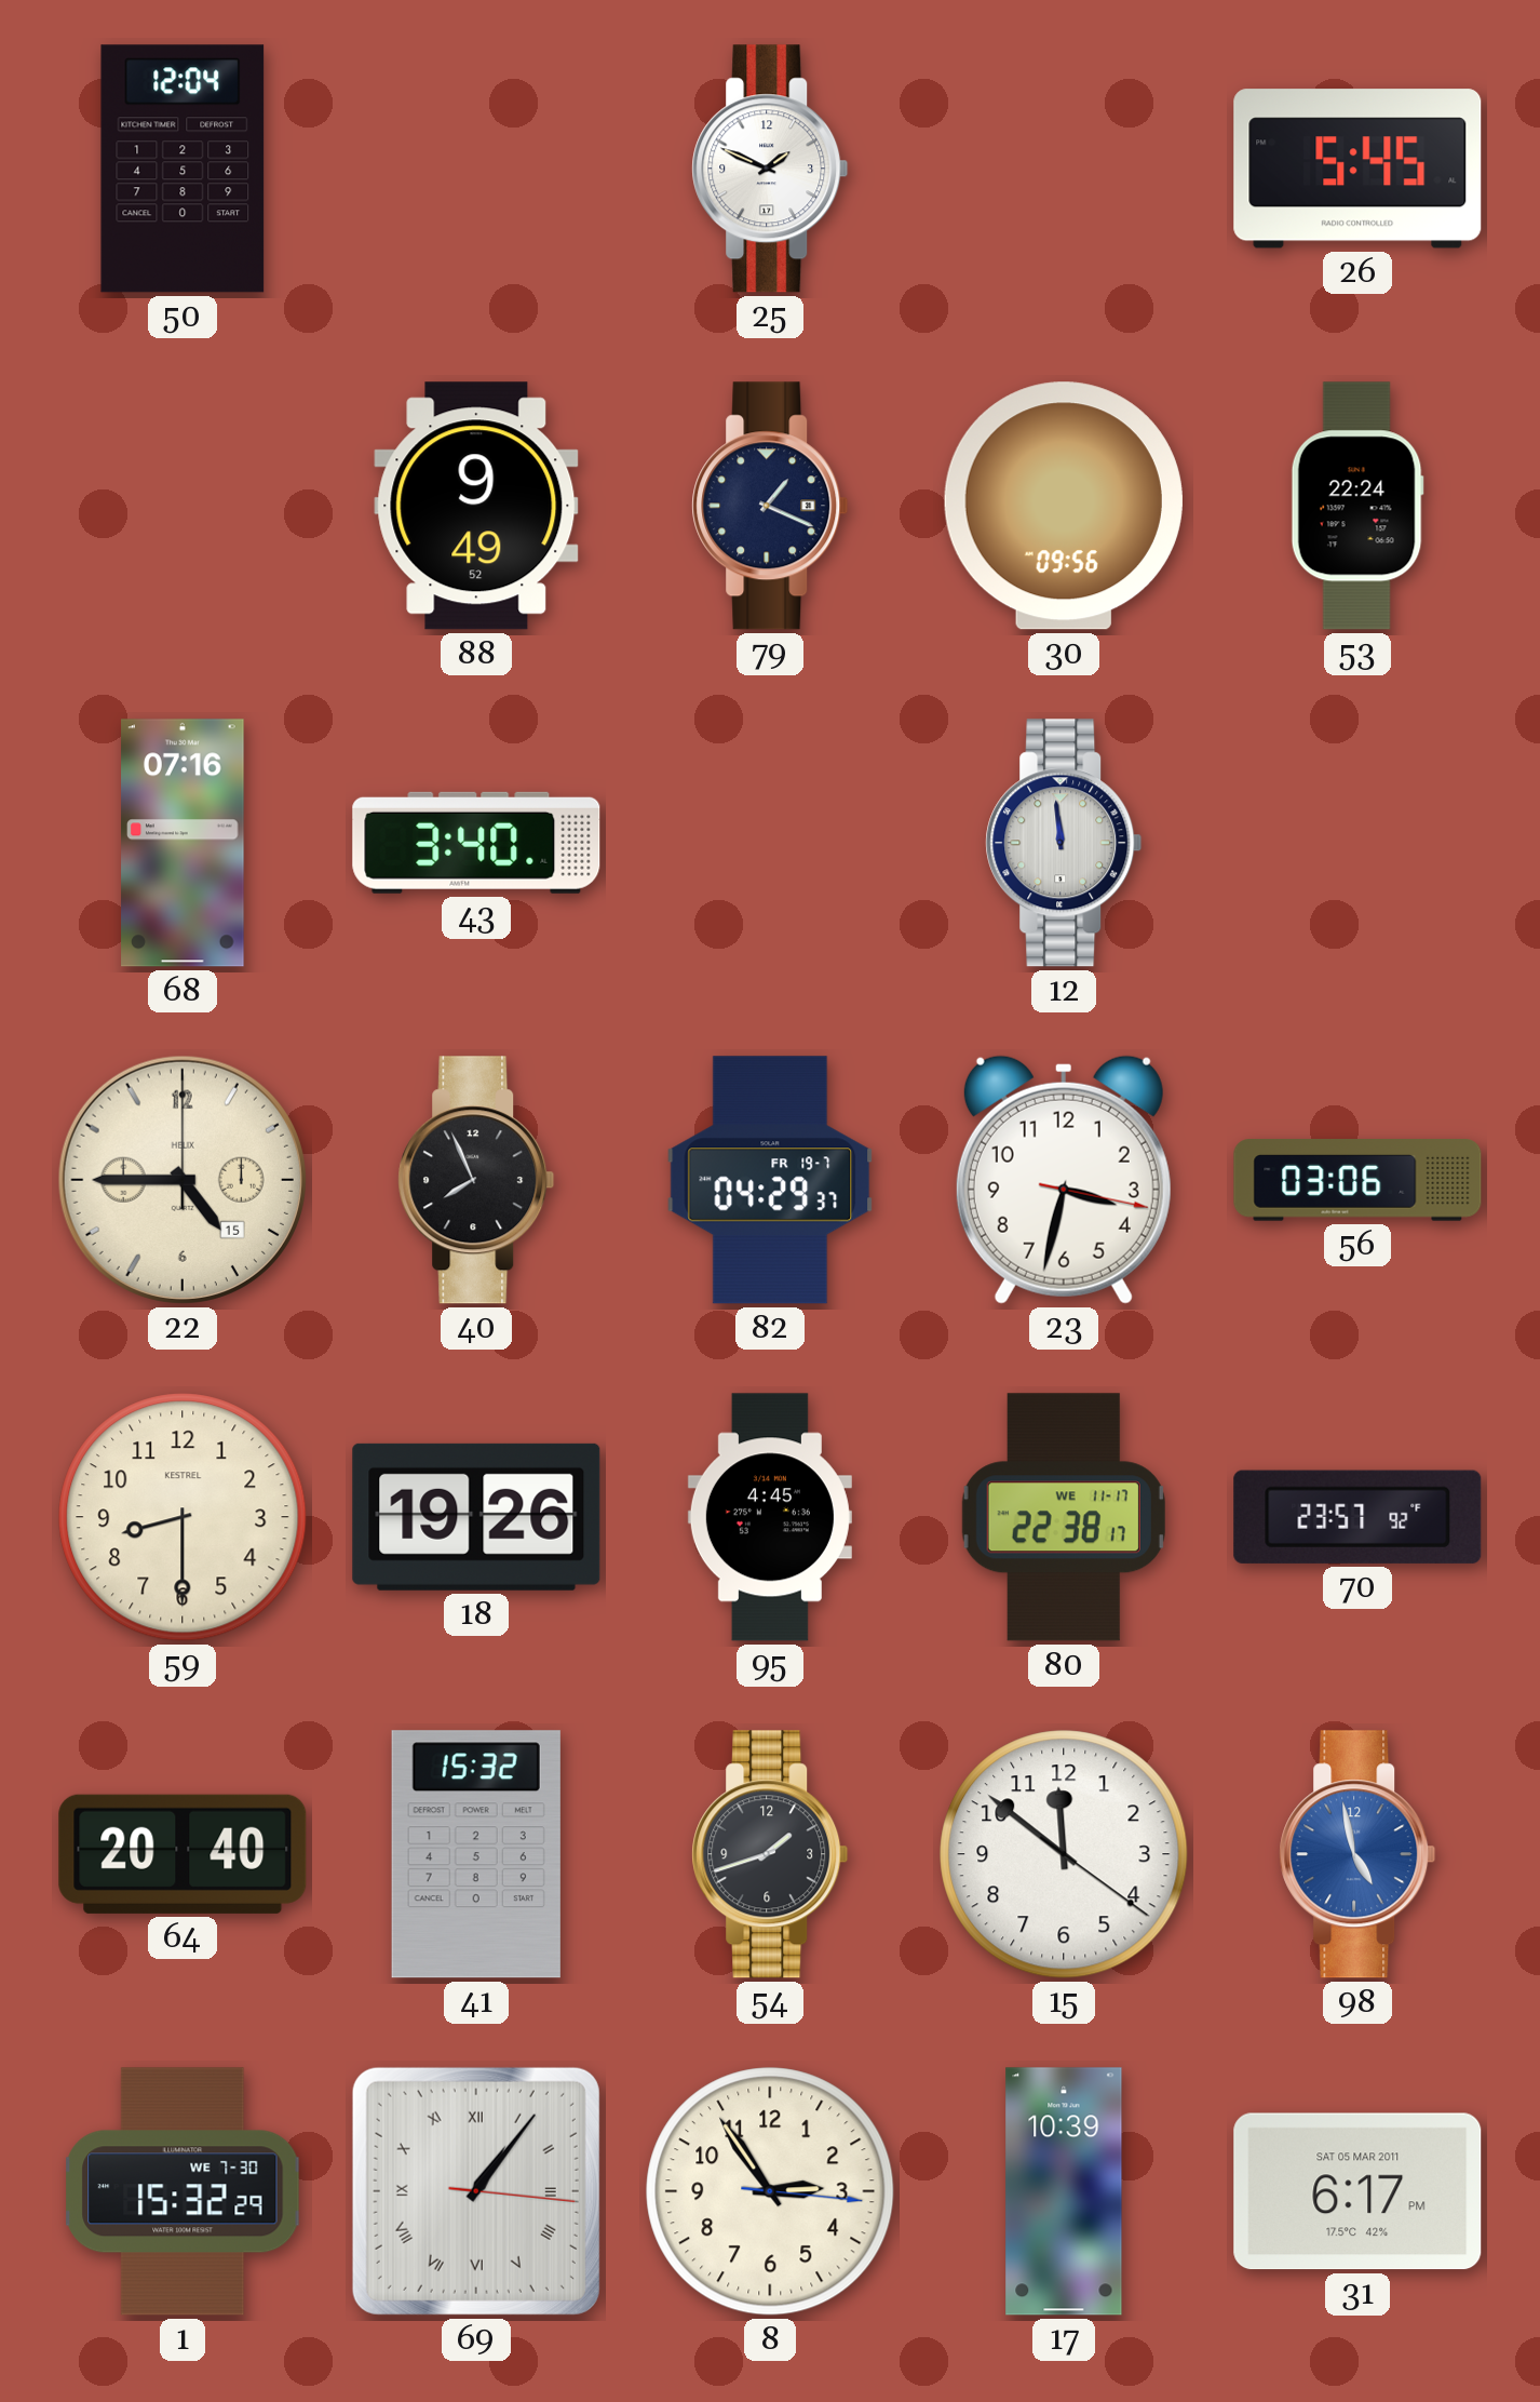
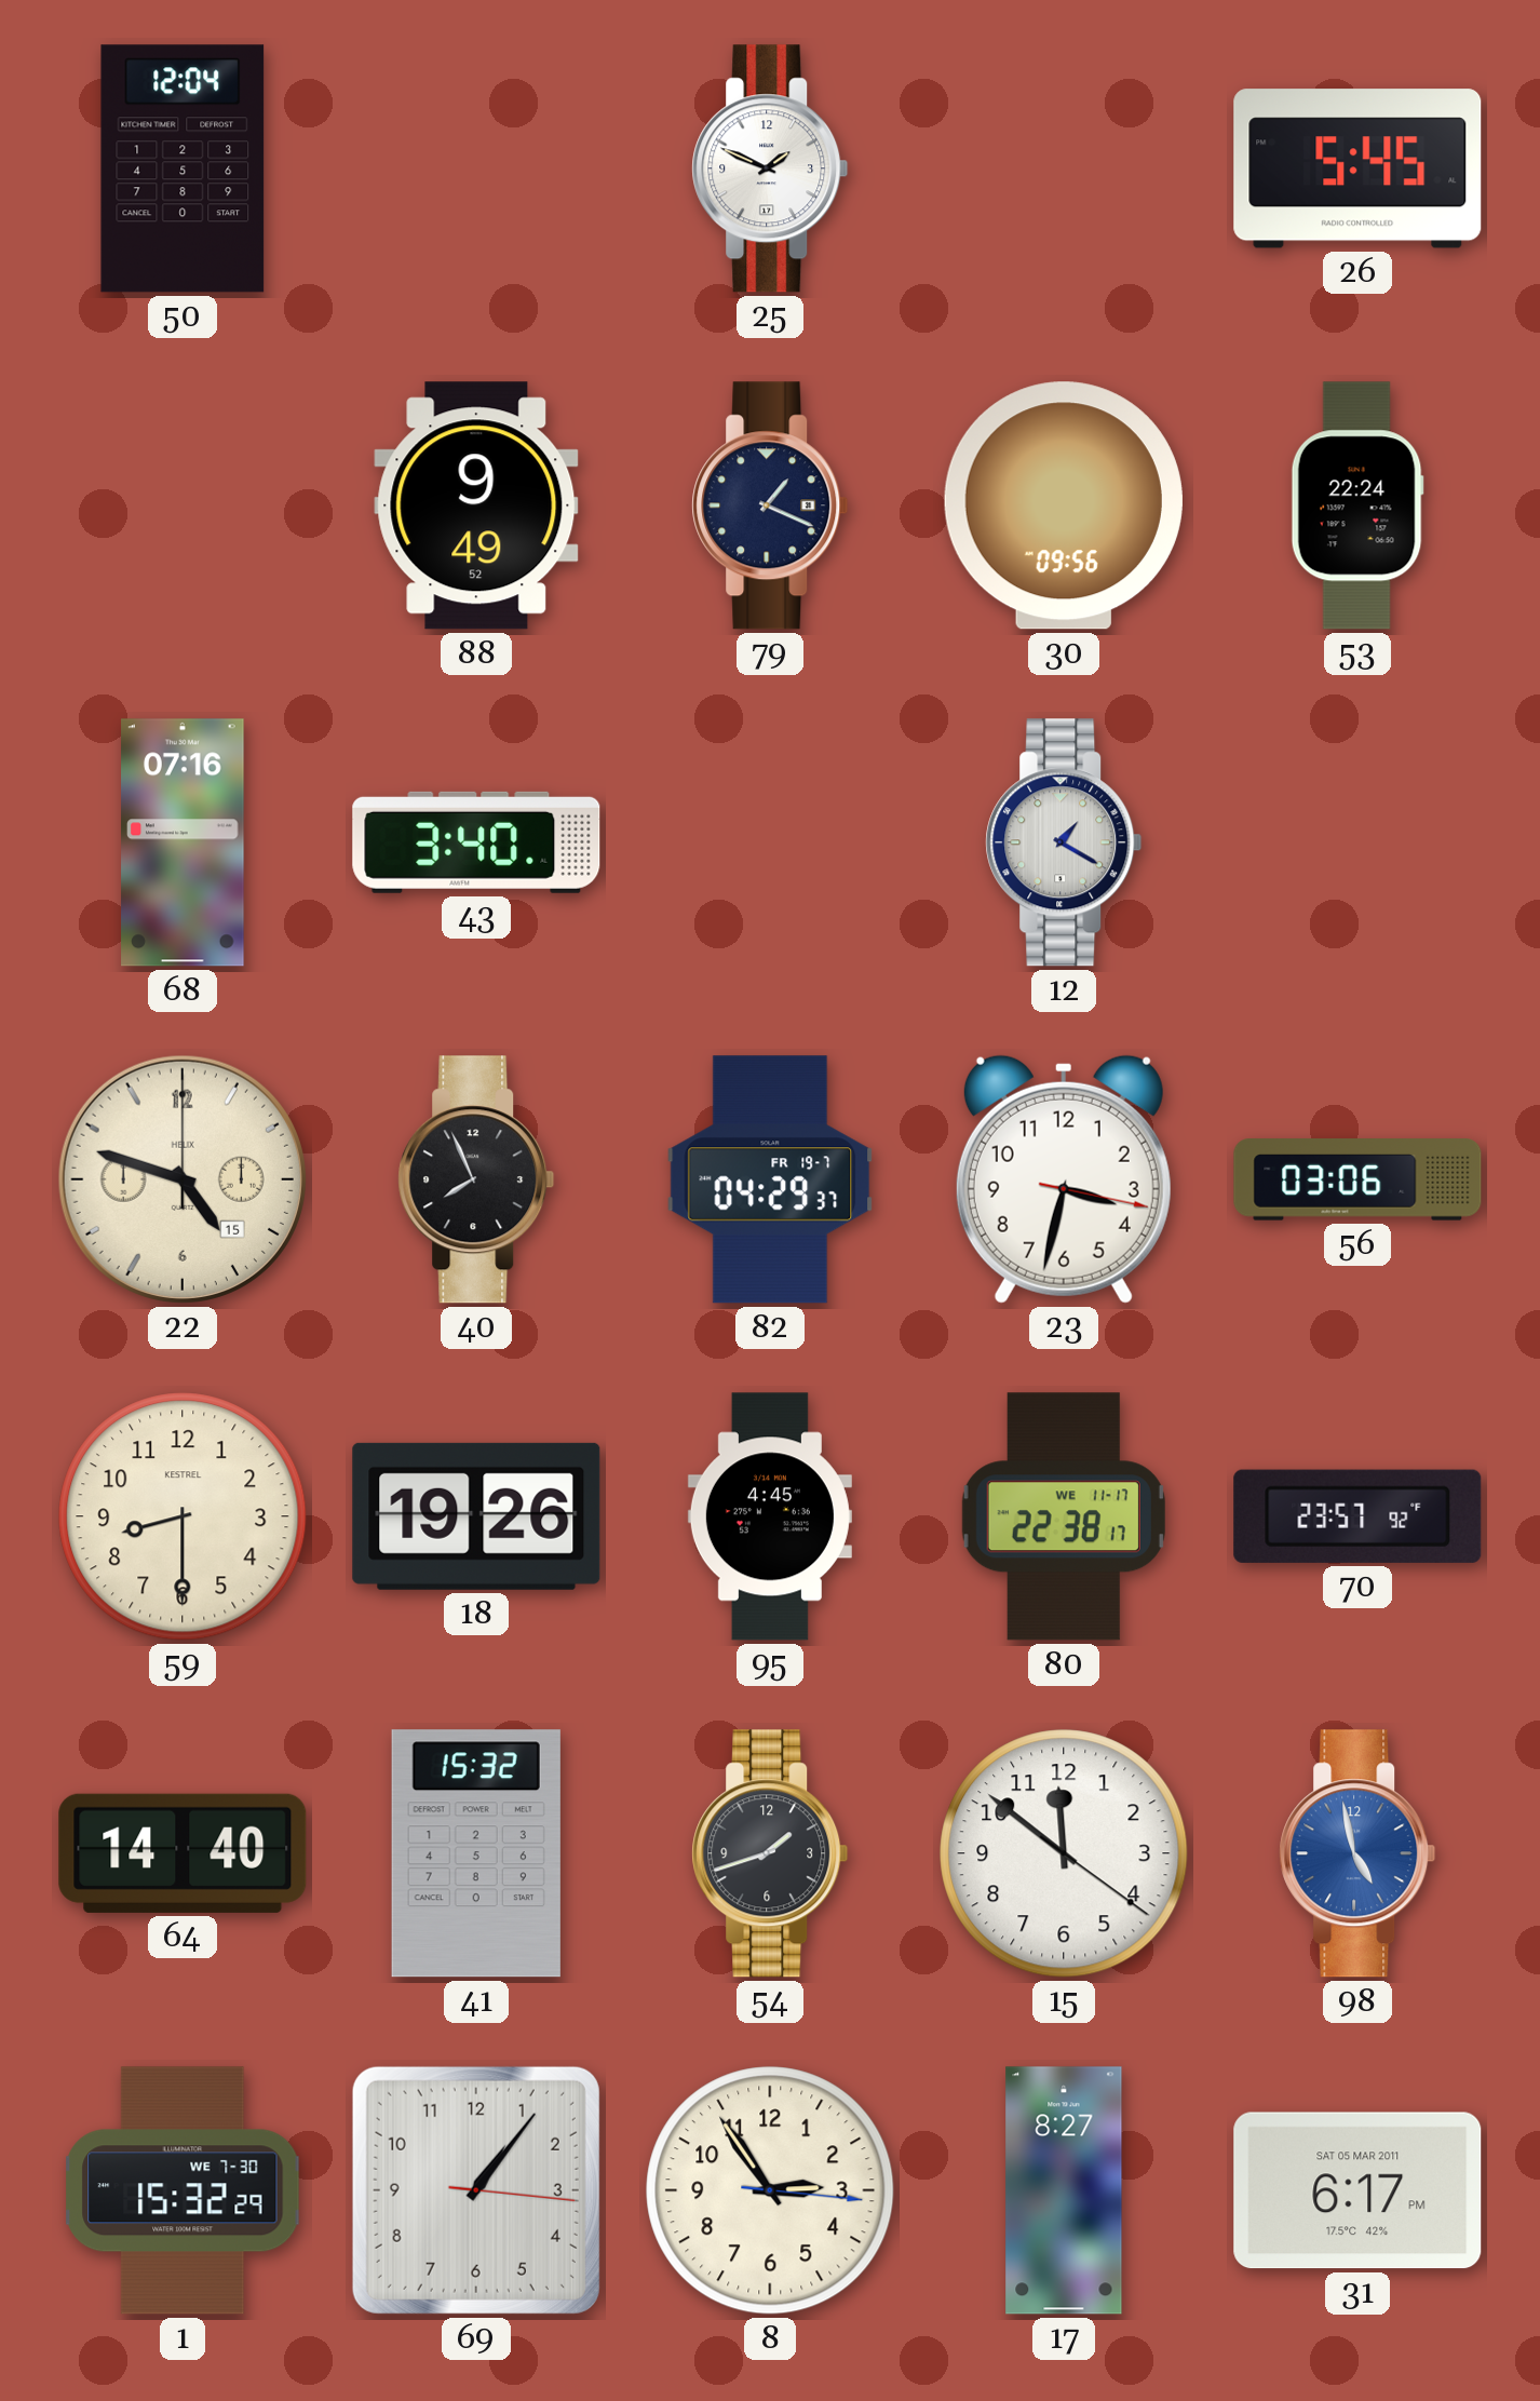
12: 11:59 -> 1:20
22: 4:45 -> 4:48
64: 20:40 -> 14:40
69 numerals: Roman -> Arabic
17: 10:39 -> 8:27
